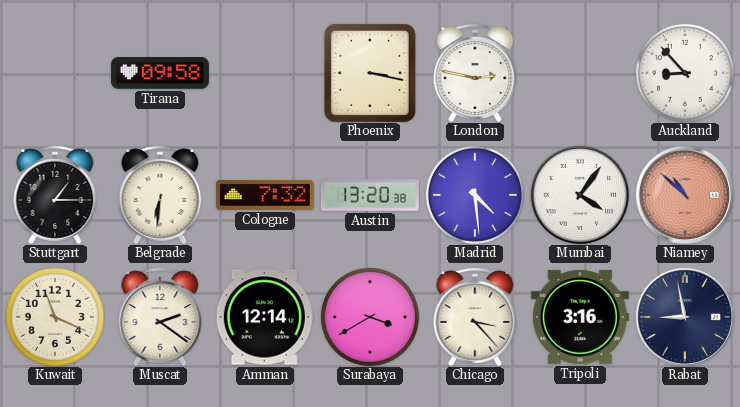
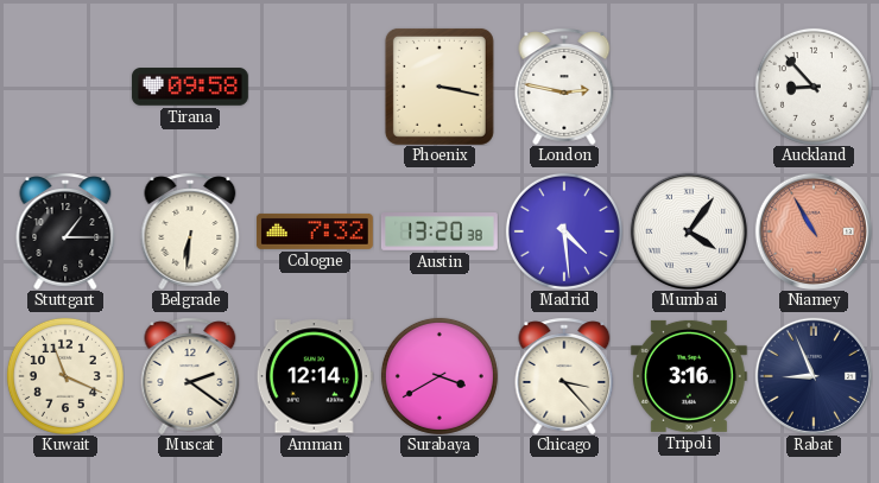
Niamey: 10:52 -> 10:55
Rabat: 8:58 -> 8:56
